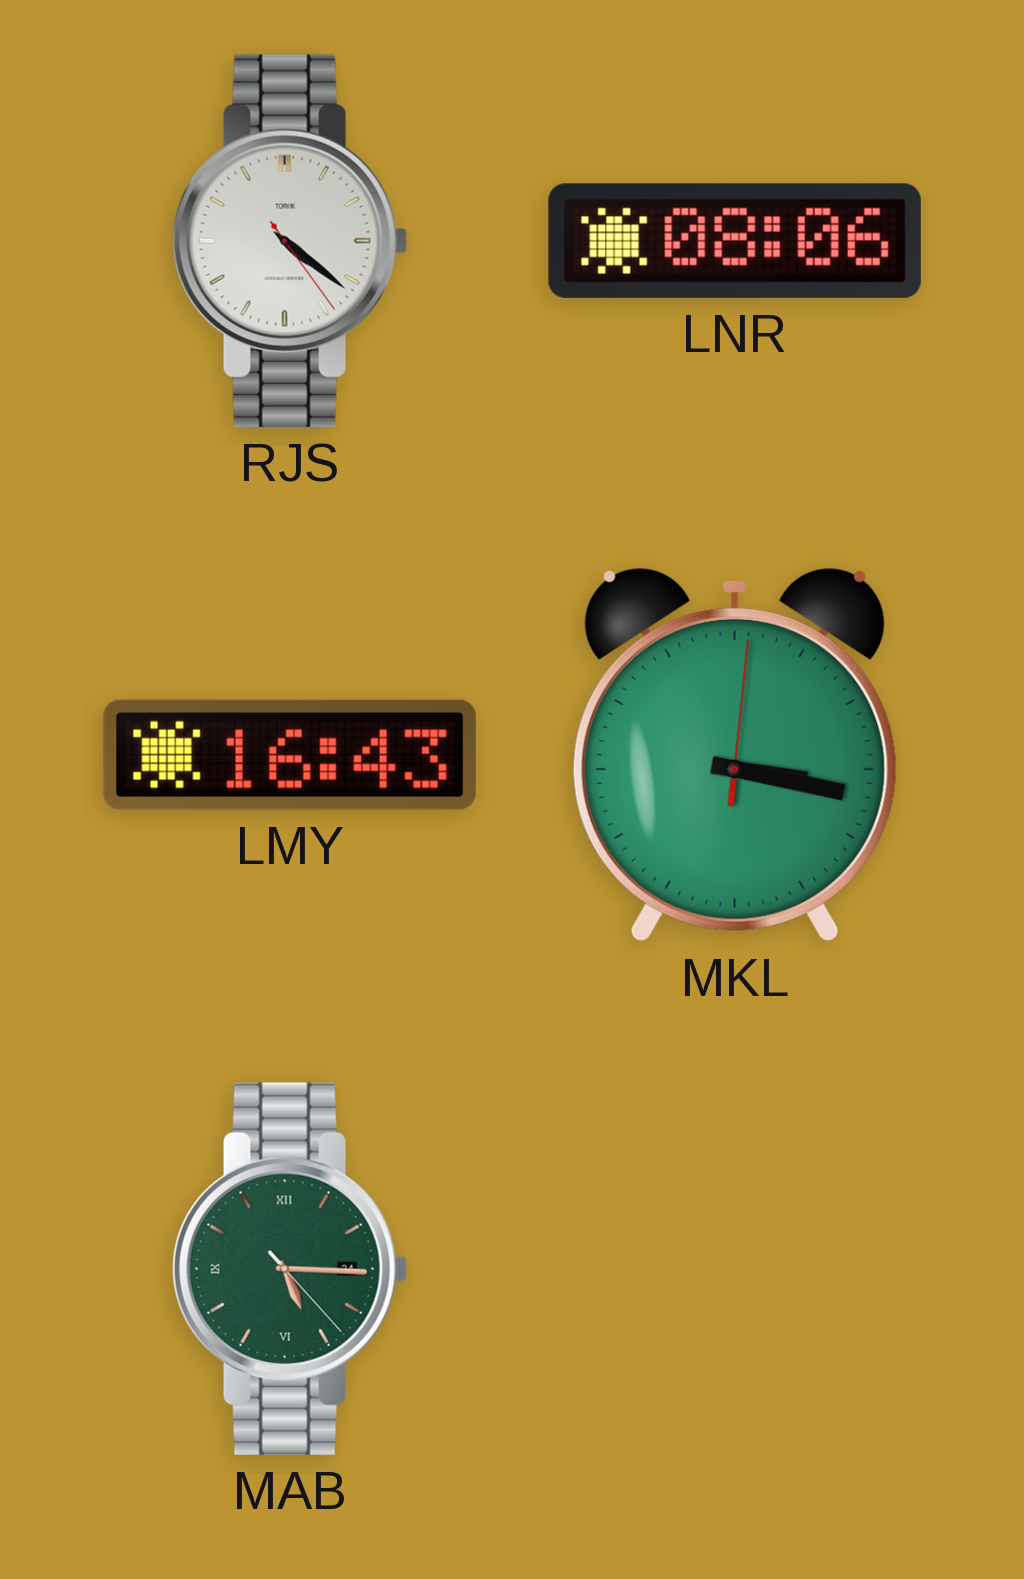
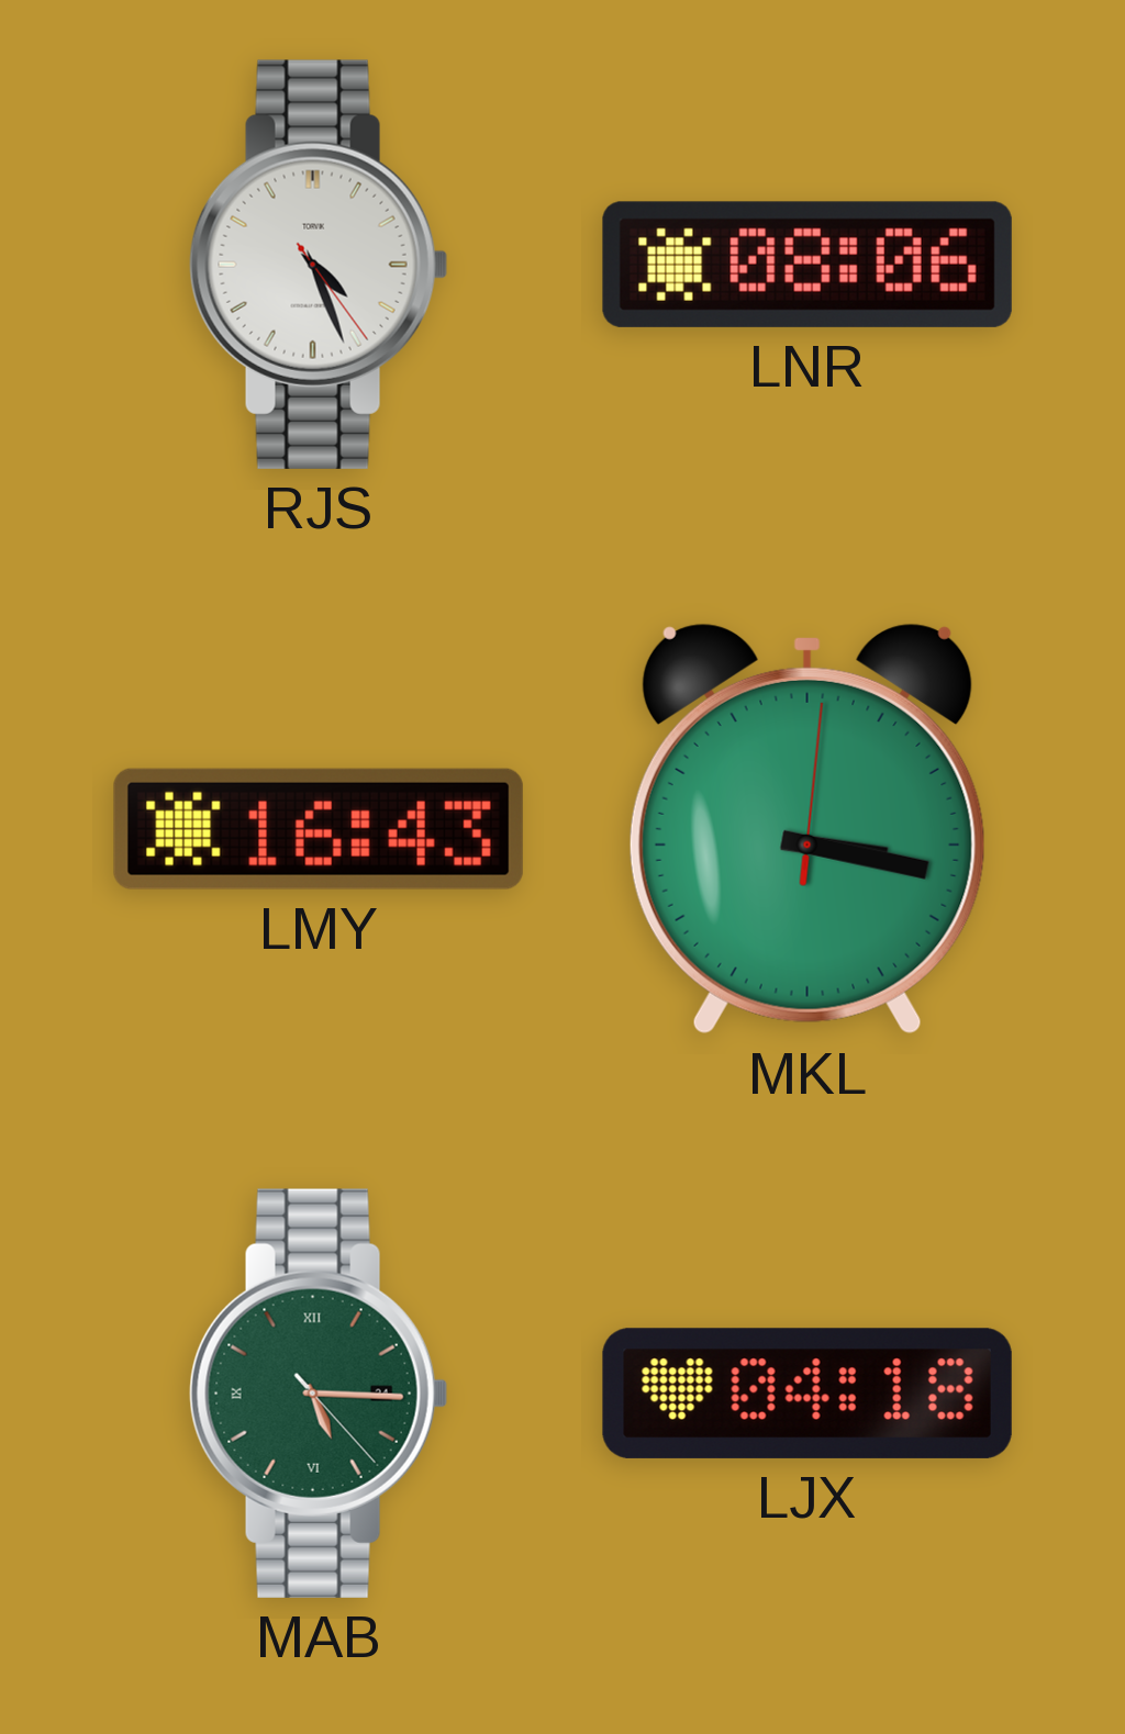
RJS: 4:21 -> 4:26
LJX: none -> 04:18
